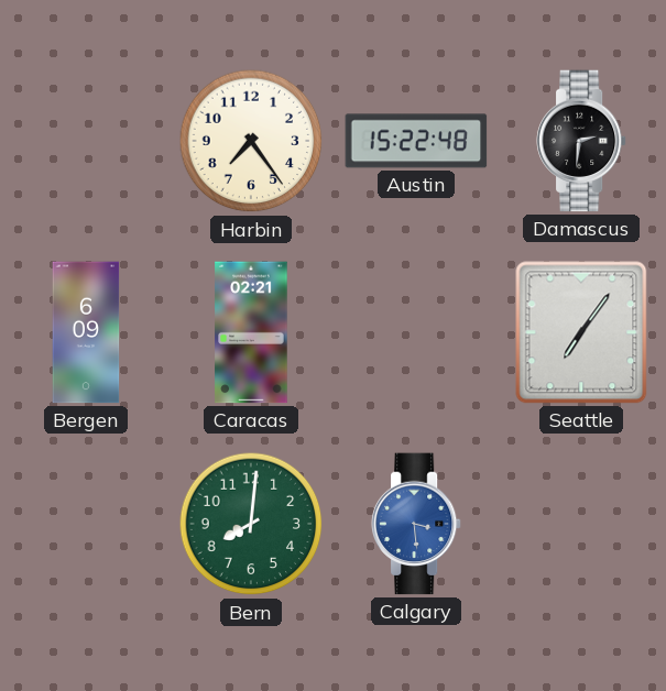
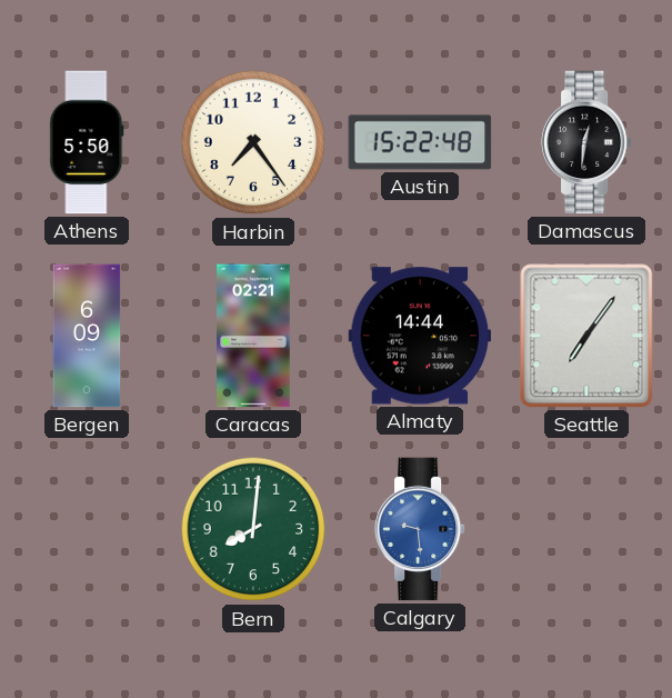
Athens: none -> 5:50
Damascus: 2:31 -> 12:31
Almaty: none -> 14:44
Calgary: 3:29 -> 9:29
